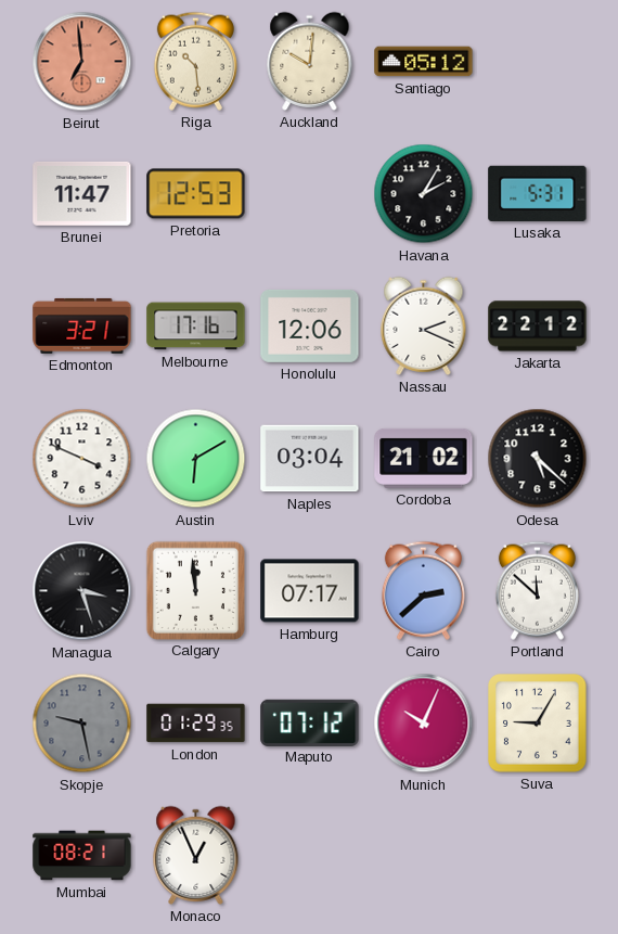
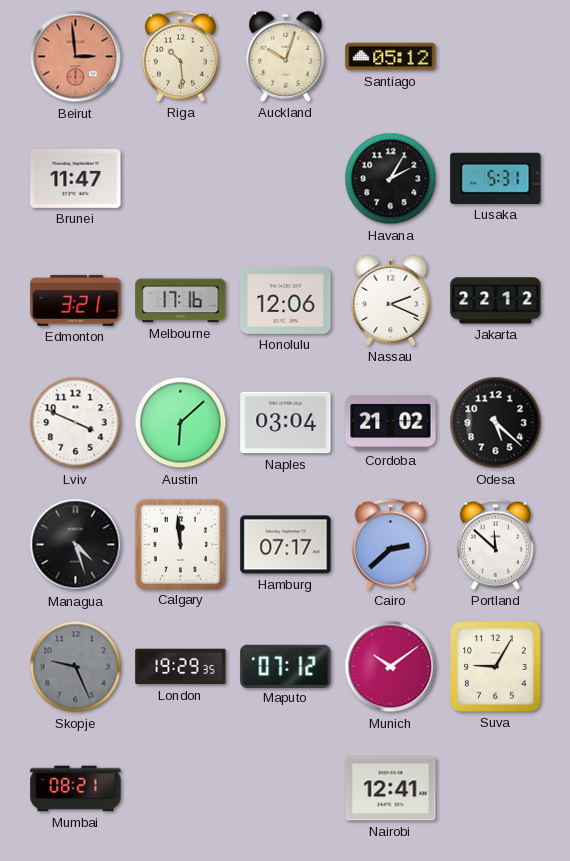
Beirut: 6:59 -> 2:59
Auckland: 10:01 -> 10:03
Pretoria: 12:53 -> none
Austin: 6:10 -> 6:08
Managua: 3:27 -> 4:27
Skopje: 9:28 -> 9:26
London: 01:29 -> 19:29
Munich: 10:04 -> 10:09
Monaco: 12:56 -> none
Nairobi: none -> 12:41
